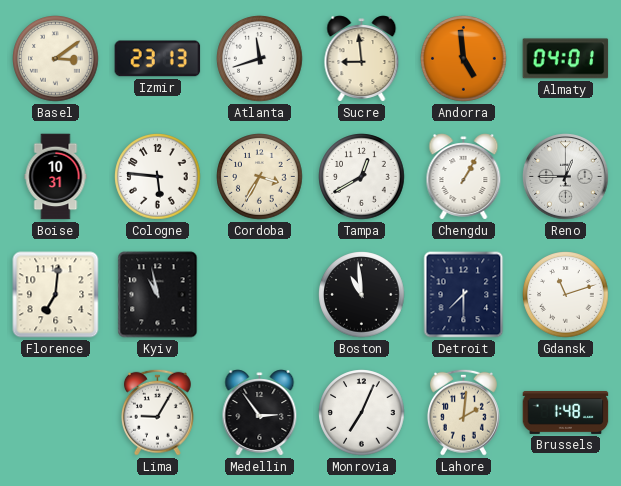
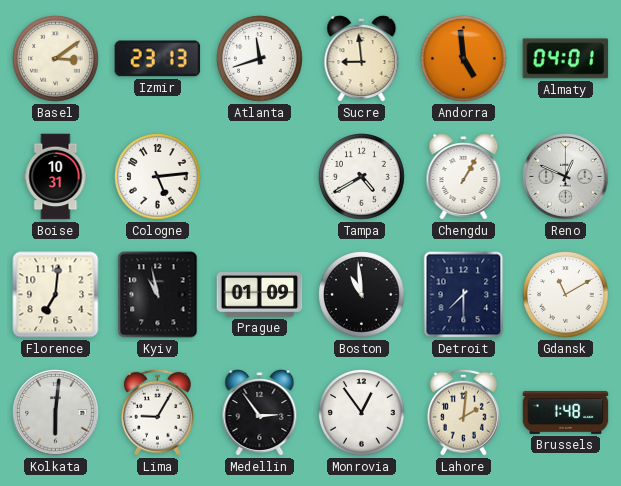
Cologne: 5:46 -> 5:14
Cordoba: 3:35 -> none
Tampa: 12:40 -> 4:40
Reno: 12:45 -> 12:49
Prague: none -> 01:09
Gdansk: 11:12 -> 11:10
Kolkata: none -> 6:01
Monrovia: 7:04 -> 12:54
